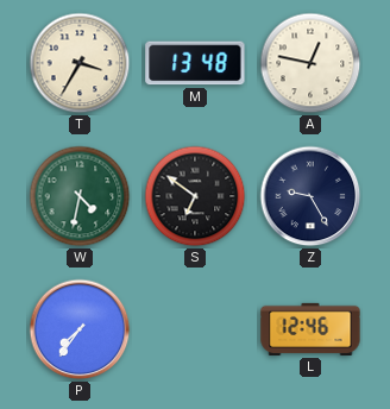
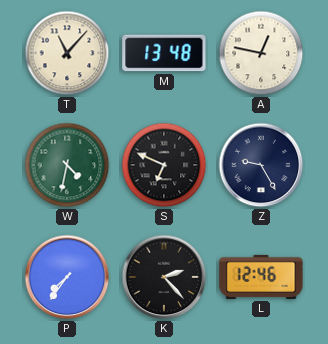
T: 3:35 -> 11:07
S: 6:51 -> 6:49
K: none -> 2:23
